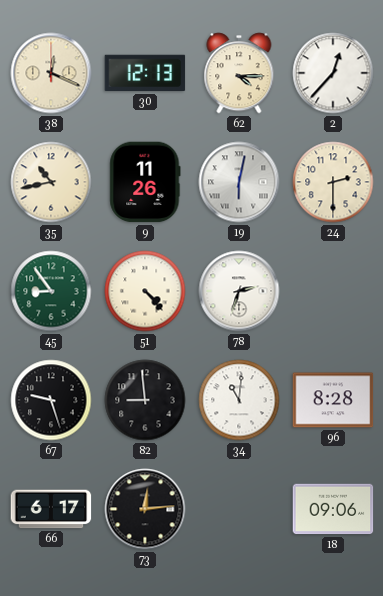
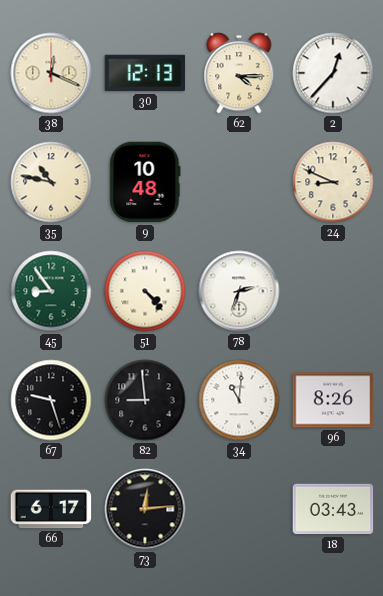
35: 10:43 -> 10:47
9: 11:26 -> 10:48
19: 6:02 -> none
24: 2:30 -> 8:49
96: 8:28 -> 8:26
18: 09:06 -> 03:43
